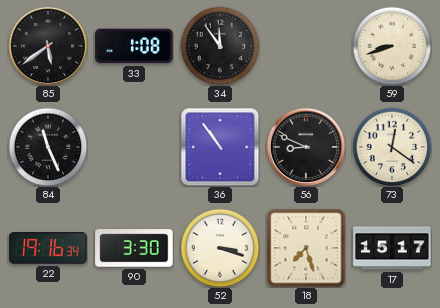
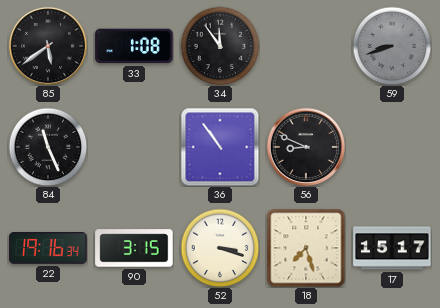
59 dial: cream -> grey
73: 12:21 -> none
90: 3:30 -> 3:15
